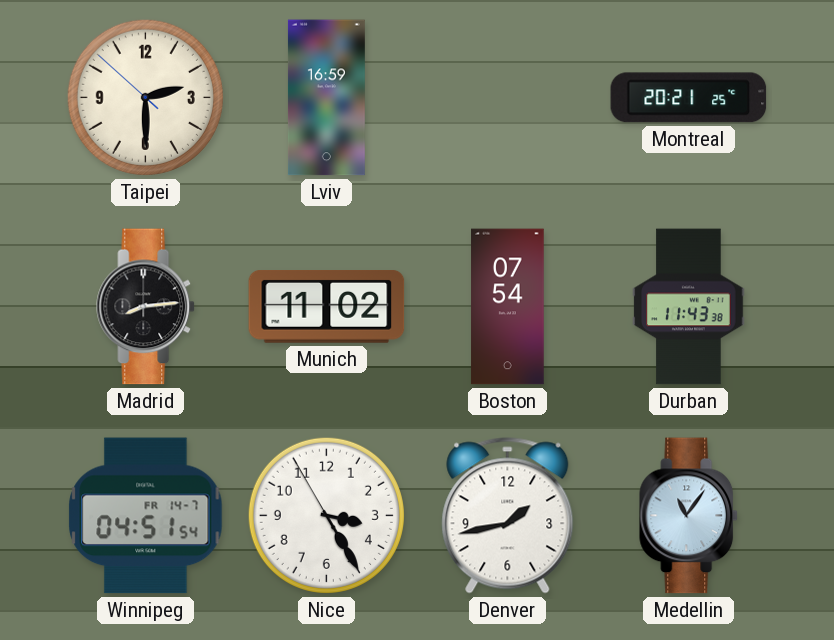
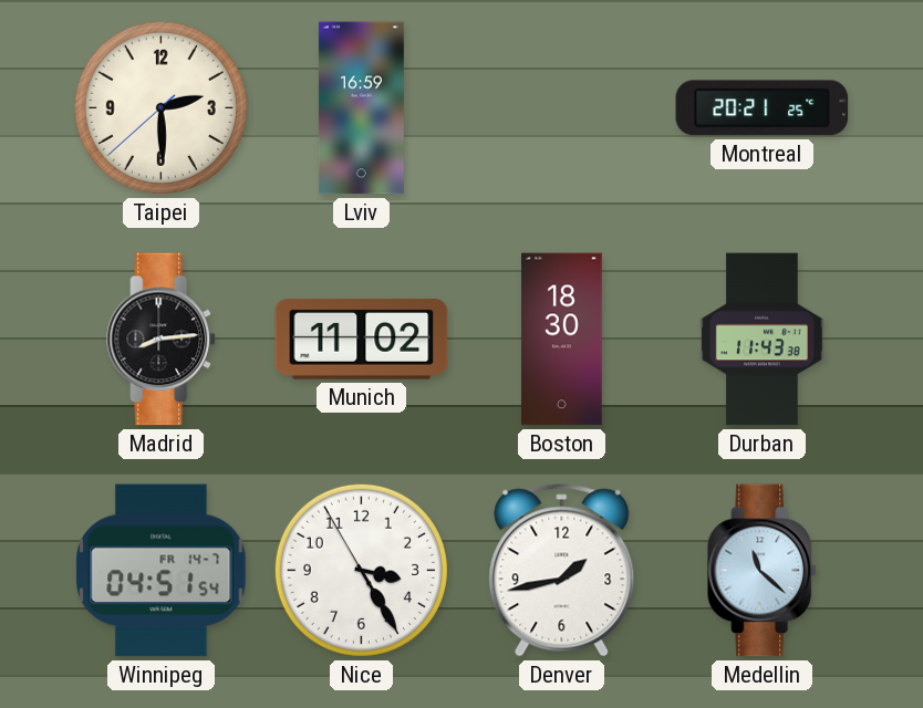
Taipei: 2:29:52 -> 2:29:38
Boston: 07:54 -> 18:30
Medellin: 11:06 -> 11:22
